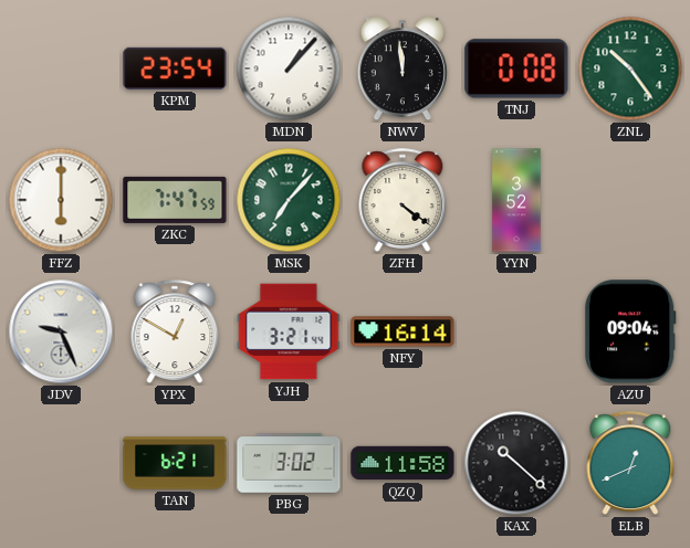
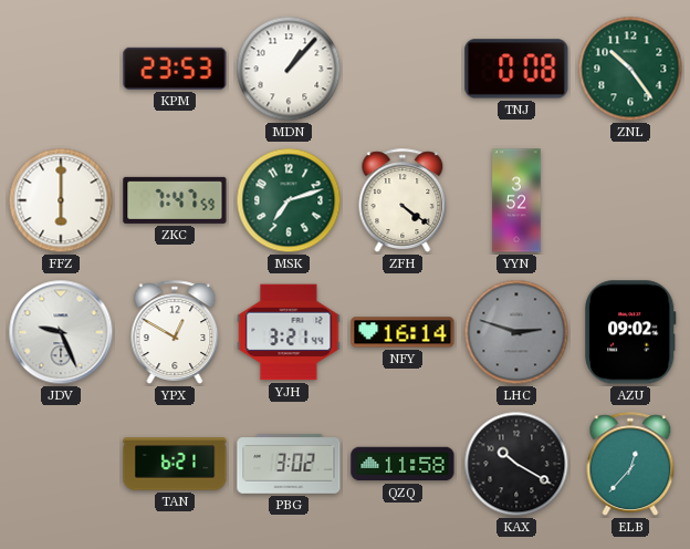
KPM: 23:54 -> 23:53
NWV: 11:59 -> none
MSK: 7:07 -> 7:12
LHC: none -> 2:48
AZU: 09:04 -> 09:02
KAX: 10:22 -> 10:20
ELB: 12:41 -> 12:37
